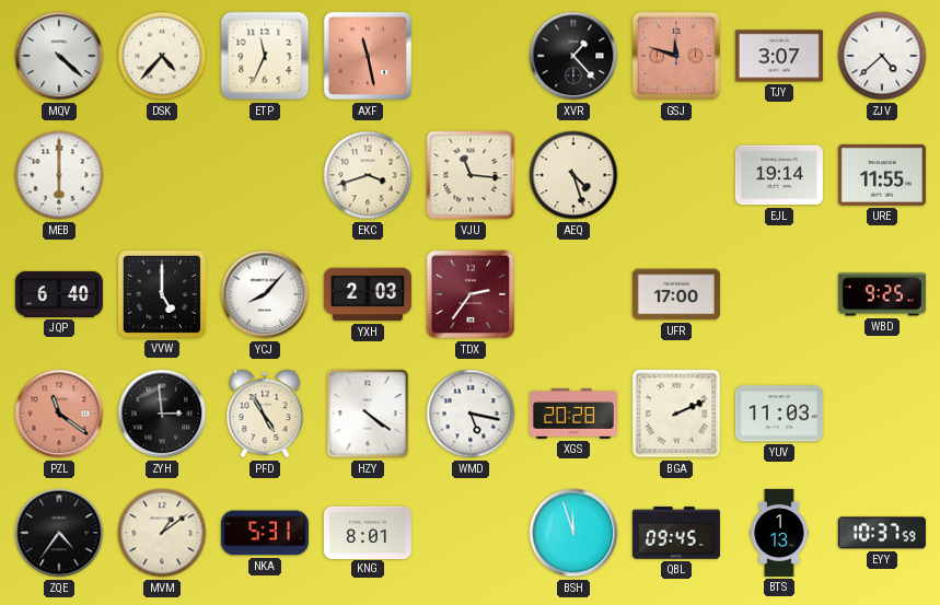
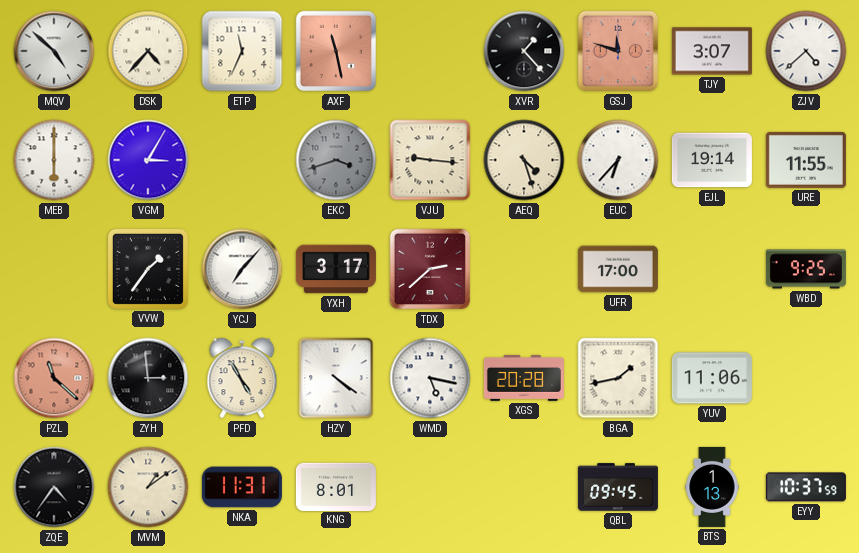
MQV: 4:22 -> 4:52
VGM: none -> 3:05
EKC dial: cream -> grey
VJU: 11:16 -> 9:16
EUC: none -> 6:37
JQP: 6:40 -> none
VVW: 5:00 -> 1:36
YCJ: 8:07 -> 7:07
YXH: 2:03 -> 3:17
TDX: 2:36 -> 2:38
PZL: 11:21 -> 11:22
BGA: 2:11 -> 1:43
YUV: 11:03 -> 11:06
NKA: 5:31 -> 11:31
BSH: 11:57 -> none
